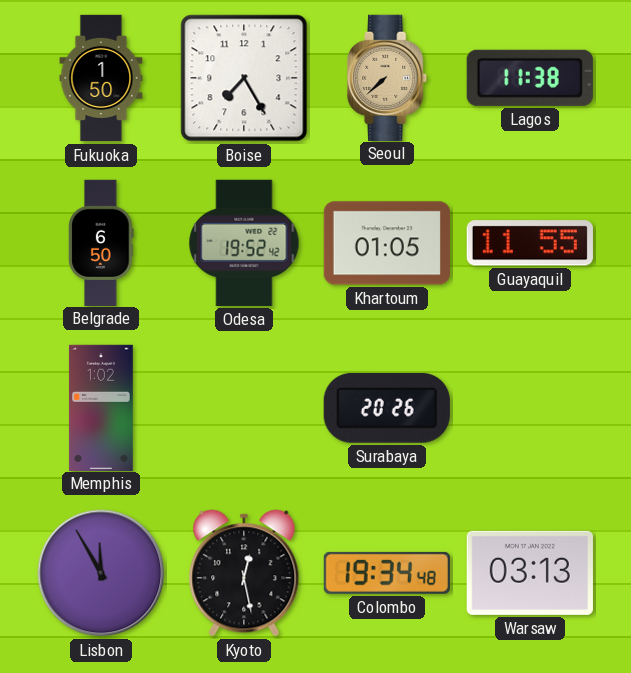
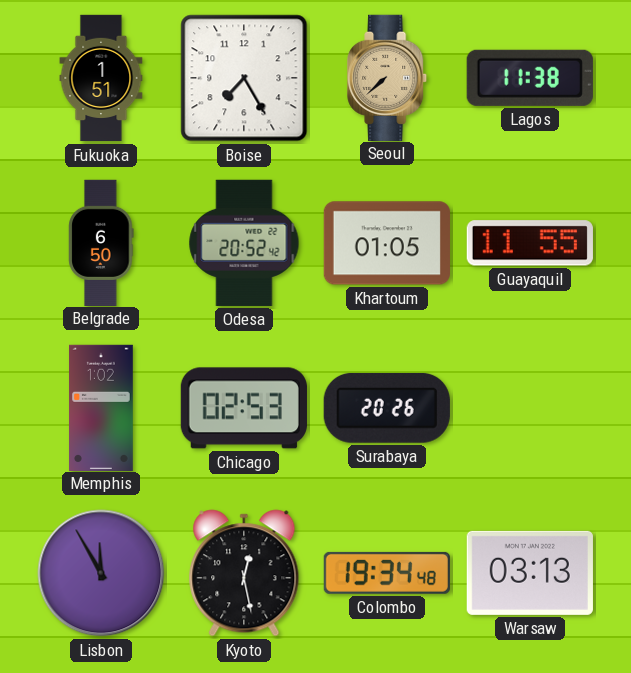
Fukuoka: 1:50 -> 1:51
Odesa: 19:52 -> 20:52
Chicago: none -> 02:53
